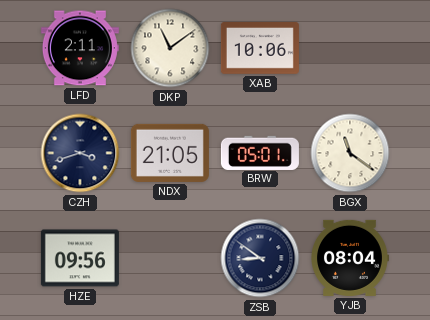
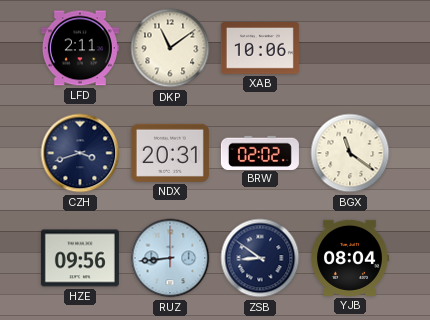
NDX: 21:05 -> 20:31
BRW: 05:01 -> 02:02
RUZ: none -> 8:44
